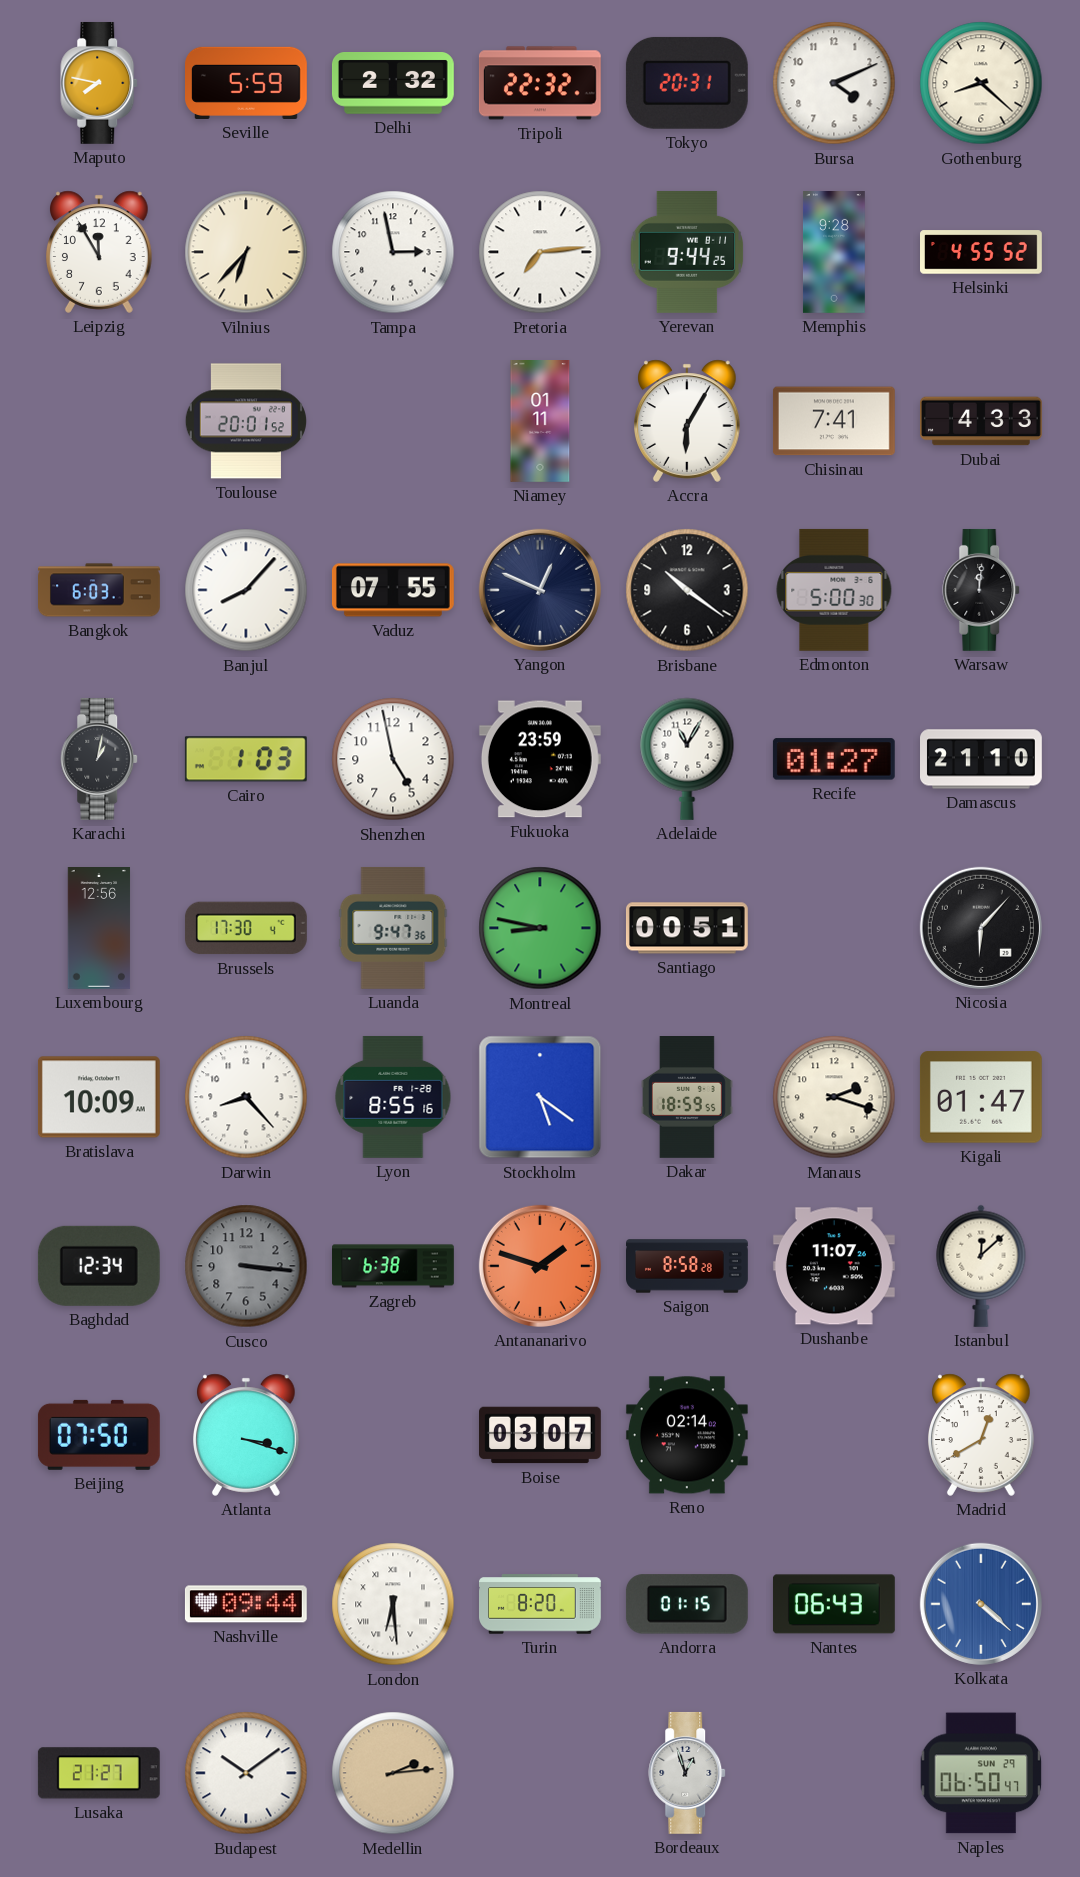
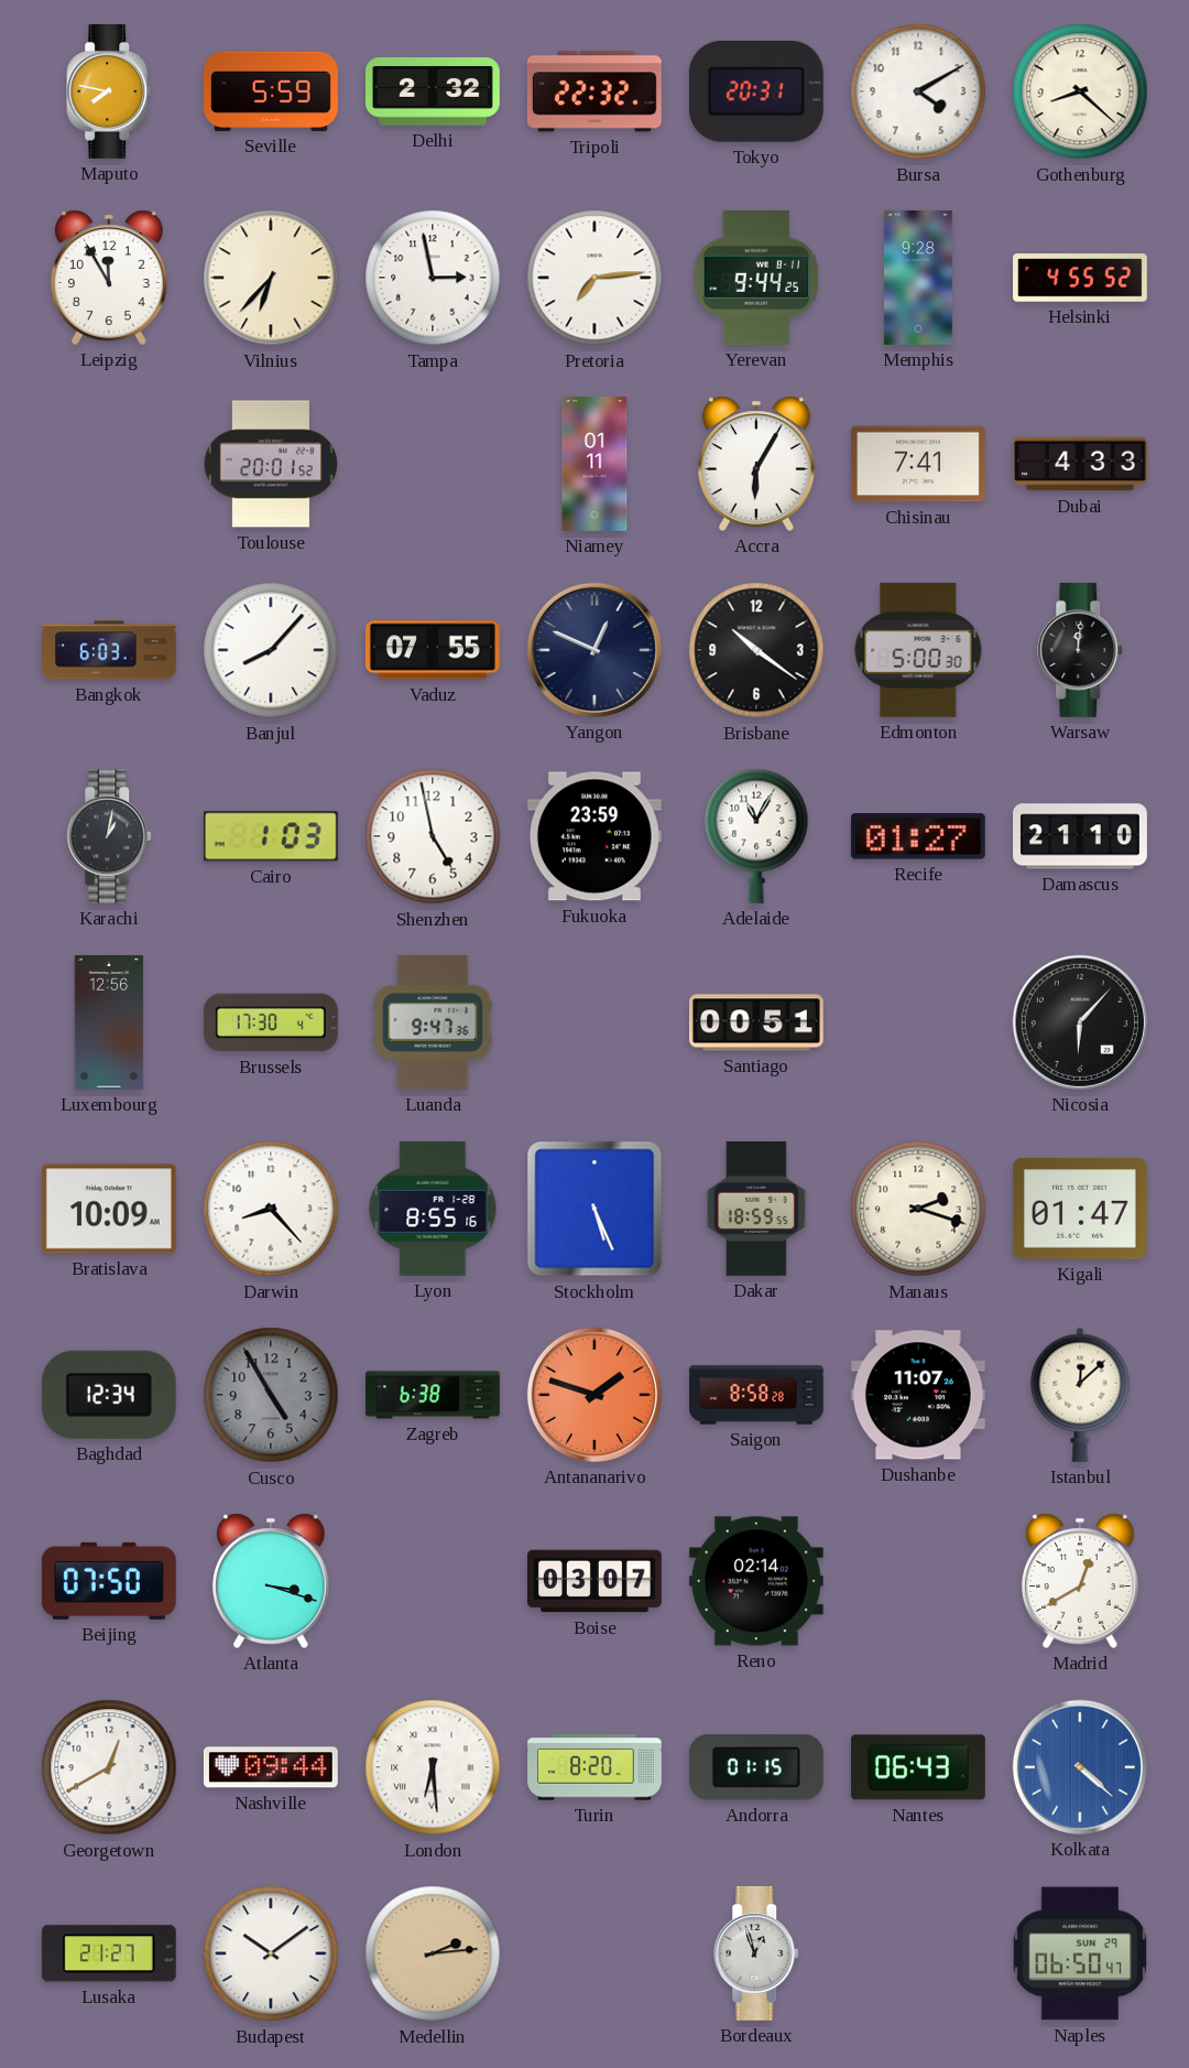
Bursa: 4:11 -> 4:10
Montreal: 8:47 -> none
Stockholm: 5:21 -> 5:26
Cusco: 3:16 -> 4:55
Georgetown: none -> 12:40
